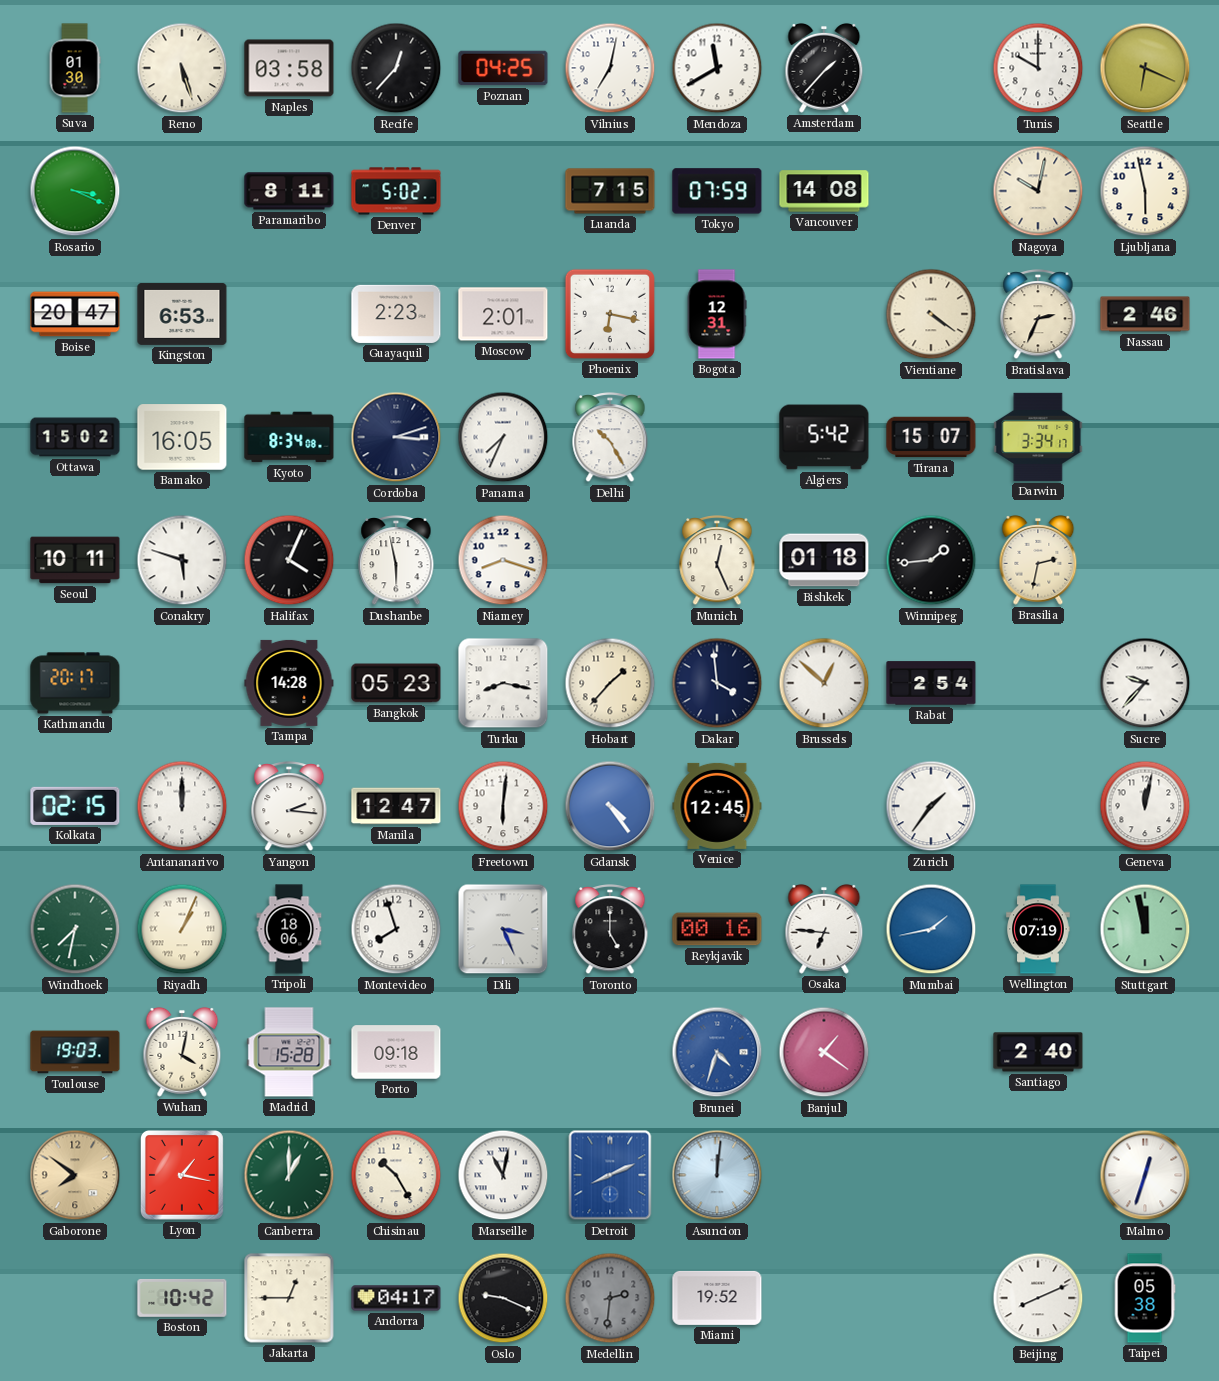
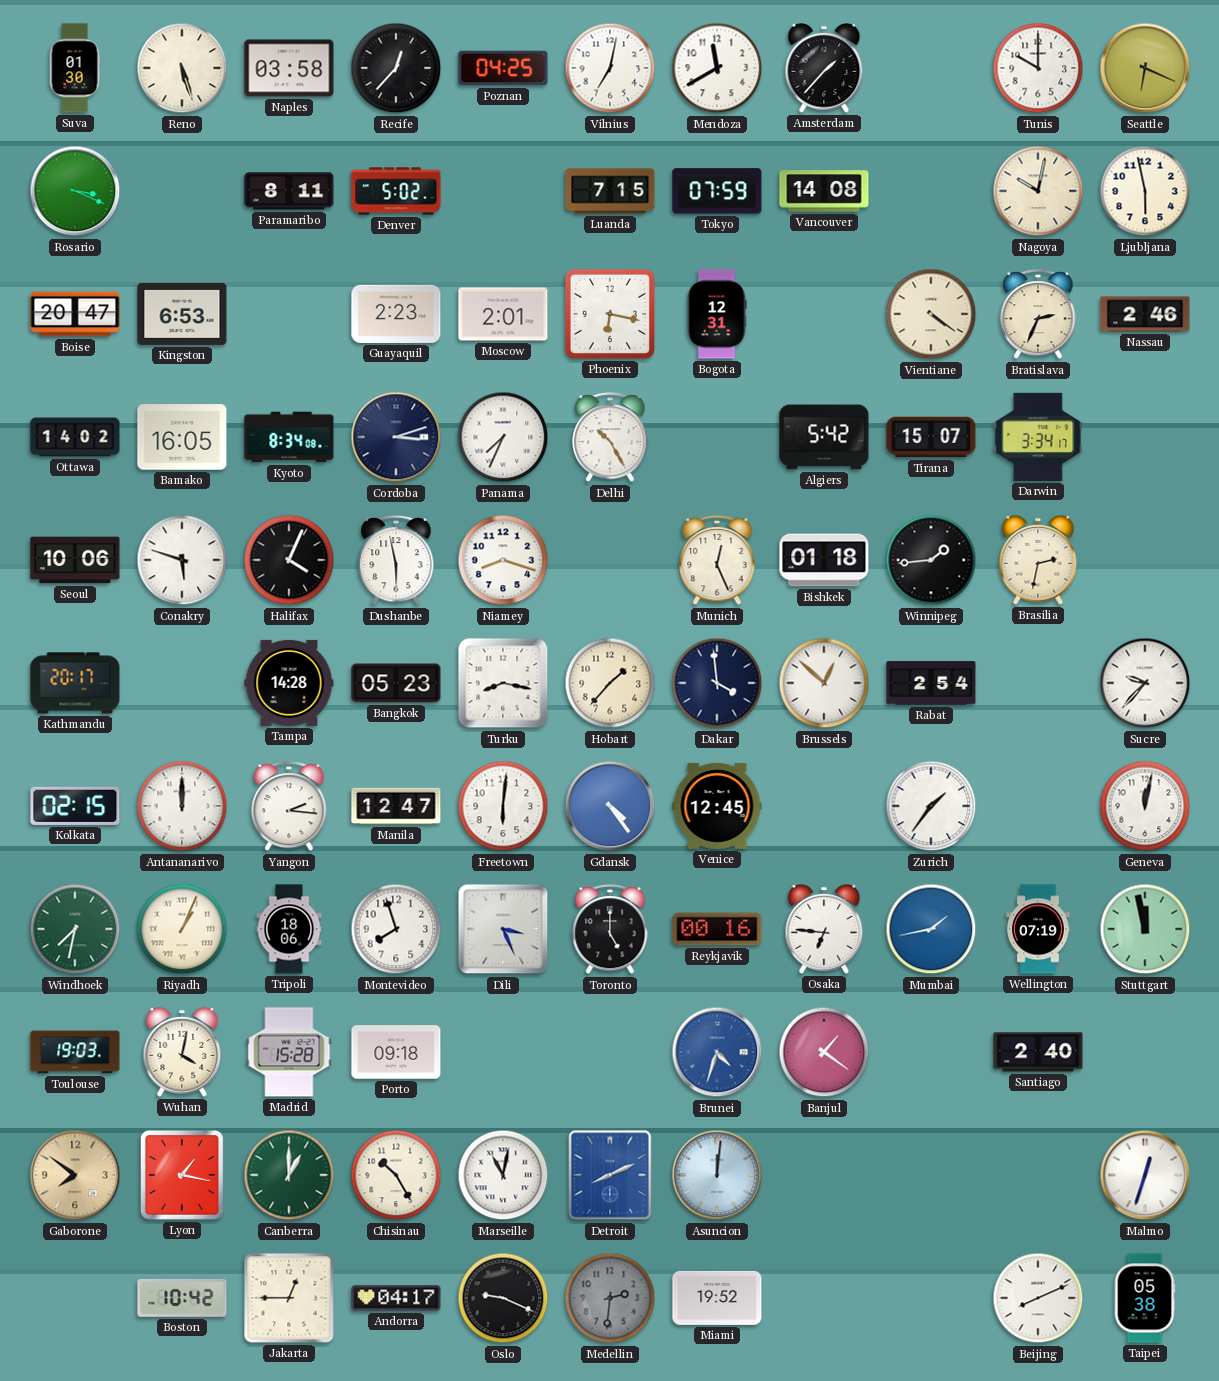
Ottawa: 15:02 -> 14:02
Seoul: 10:11 -> 10:06
